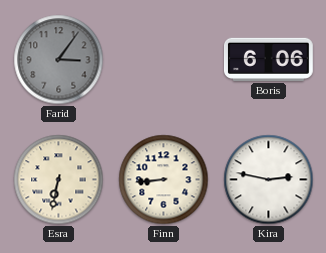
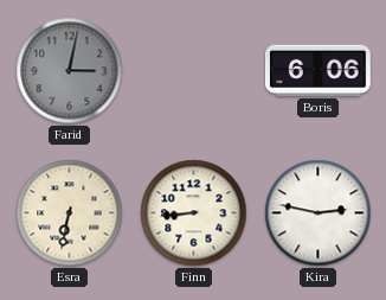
Farid: 3:06 -> 3:02
